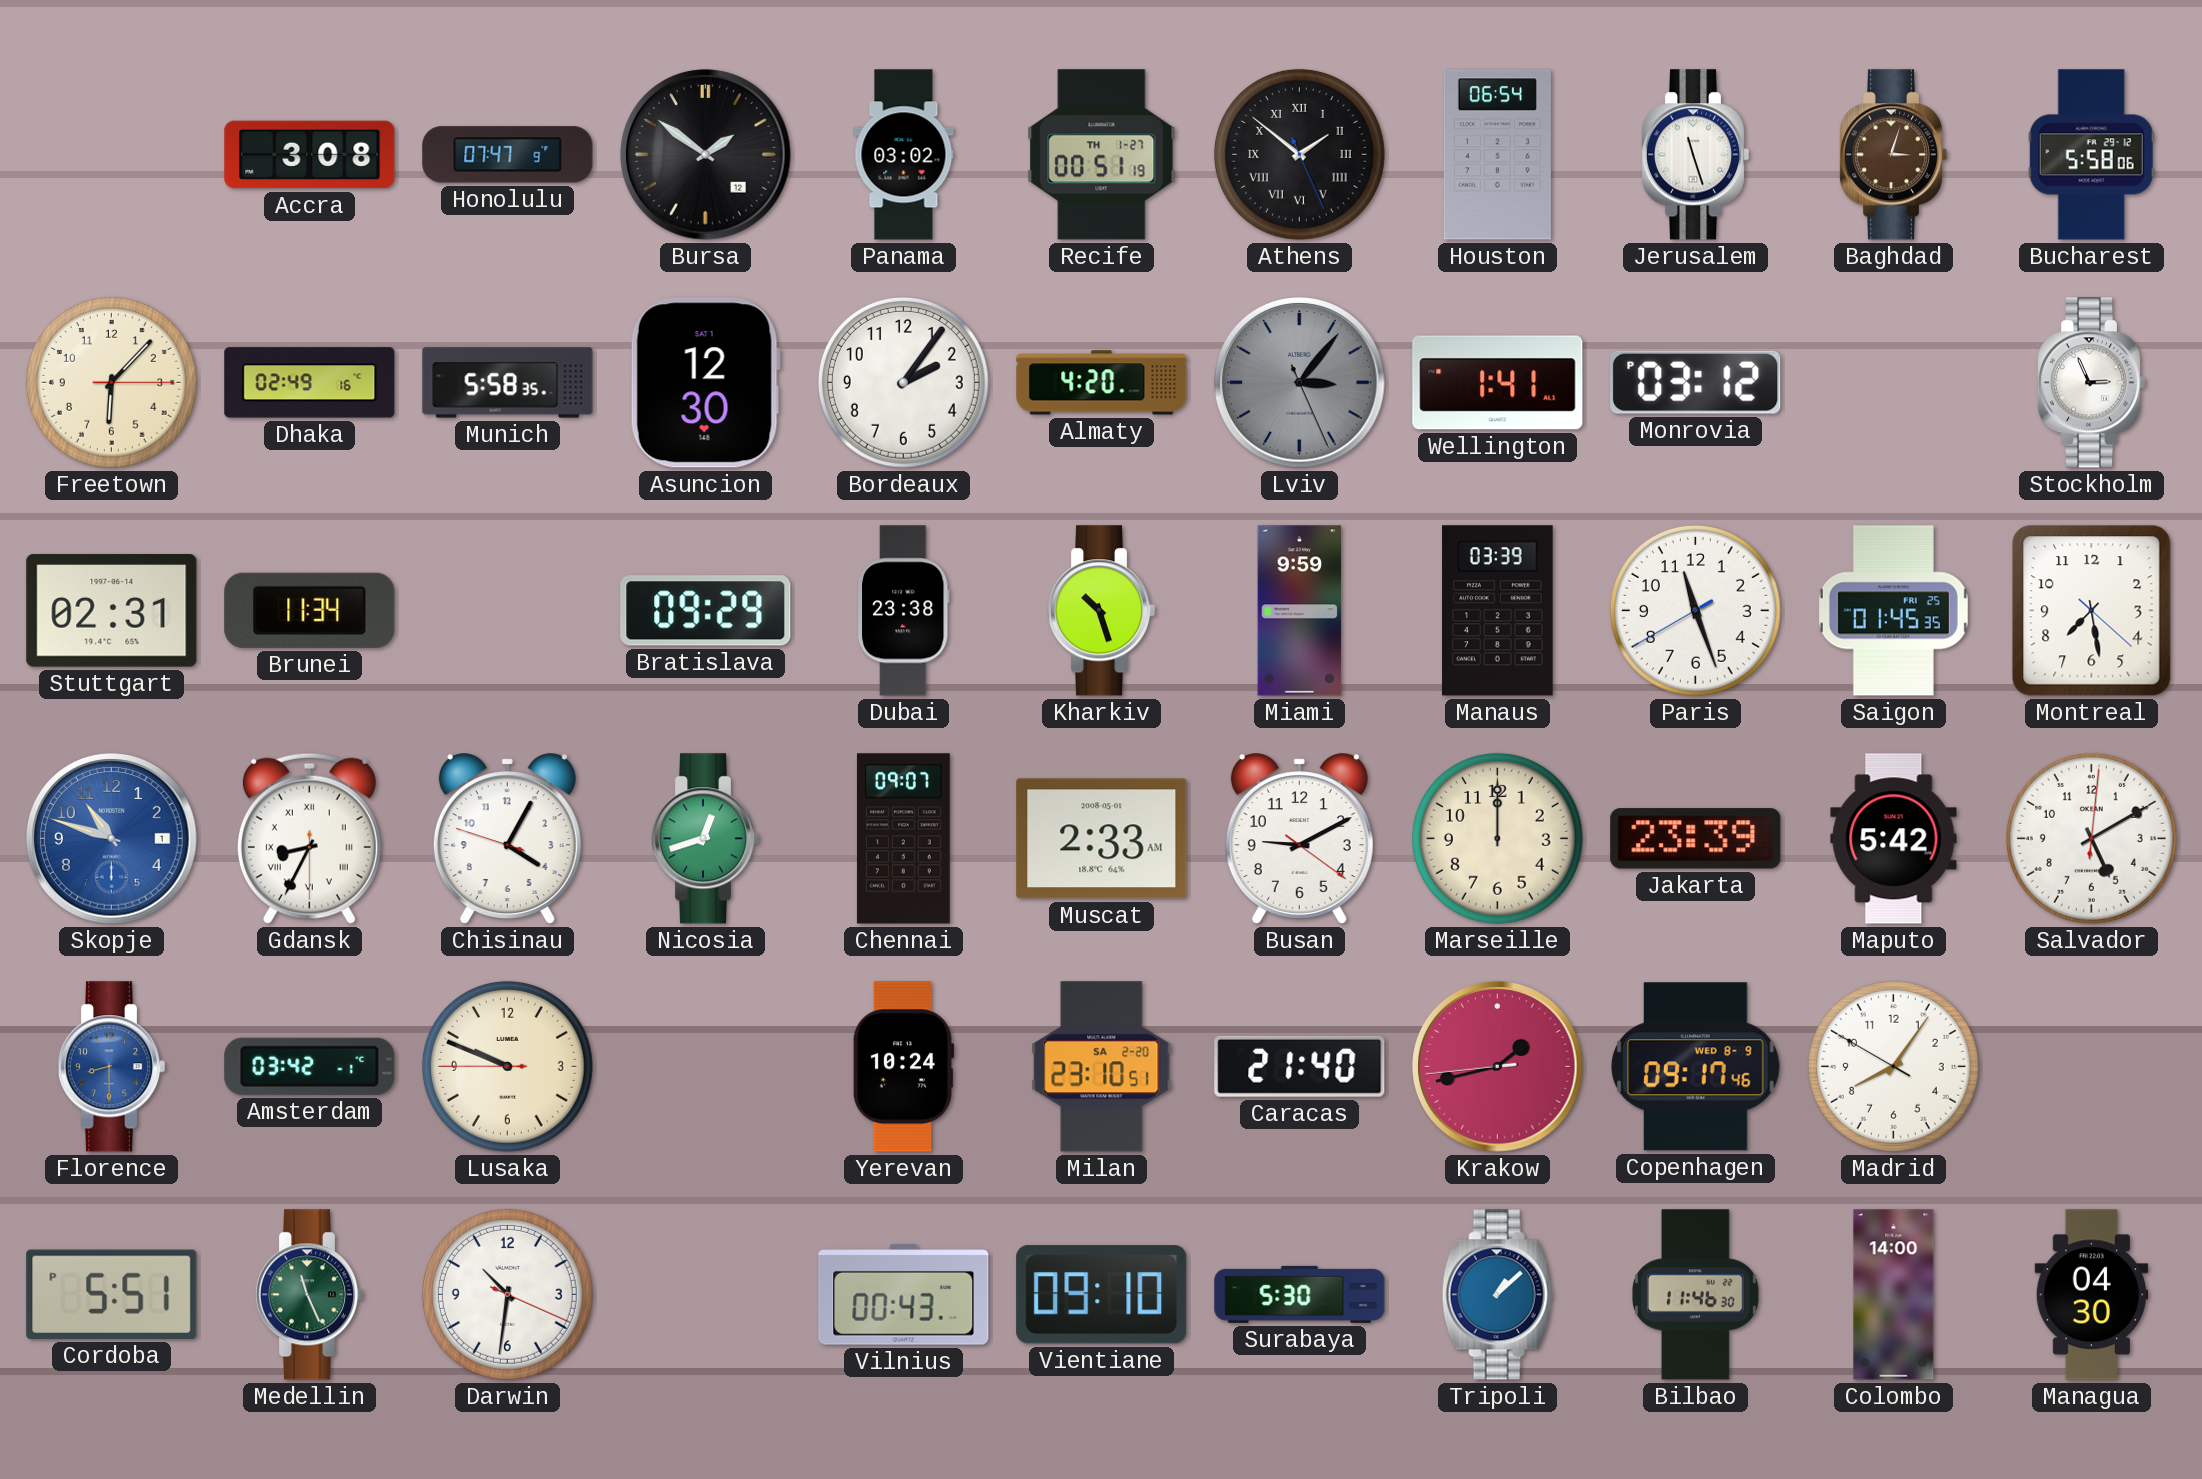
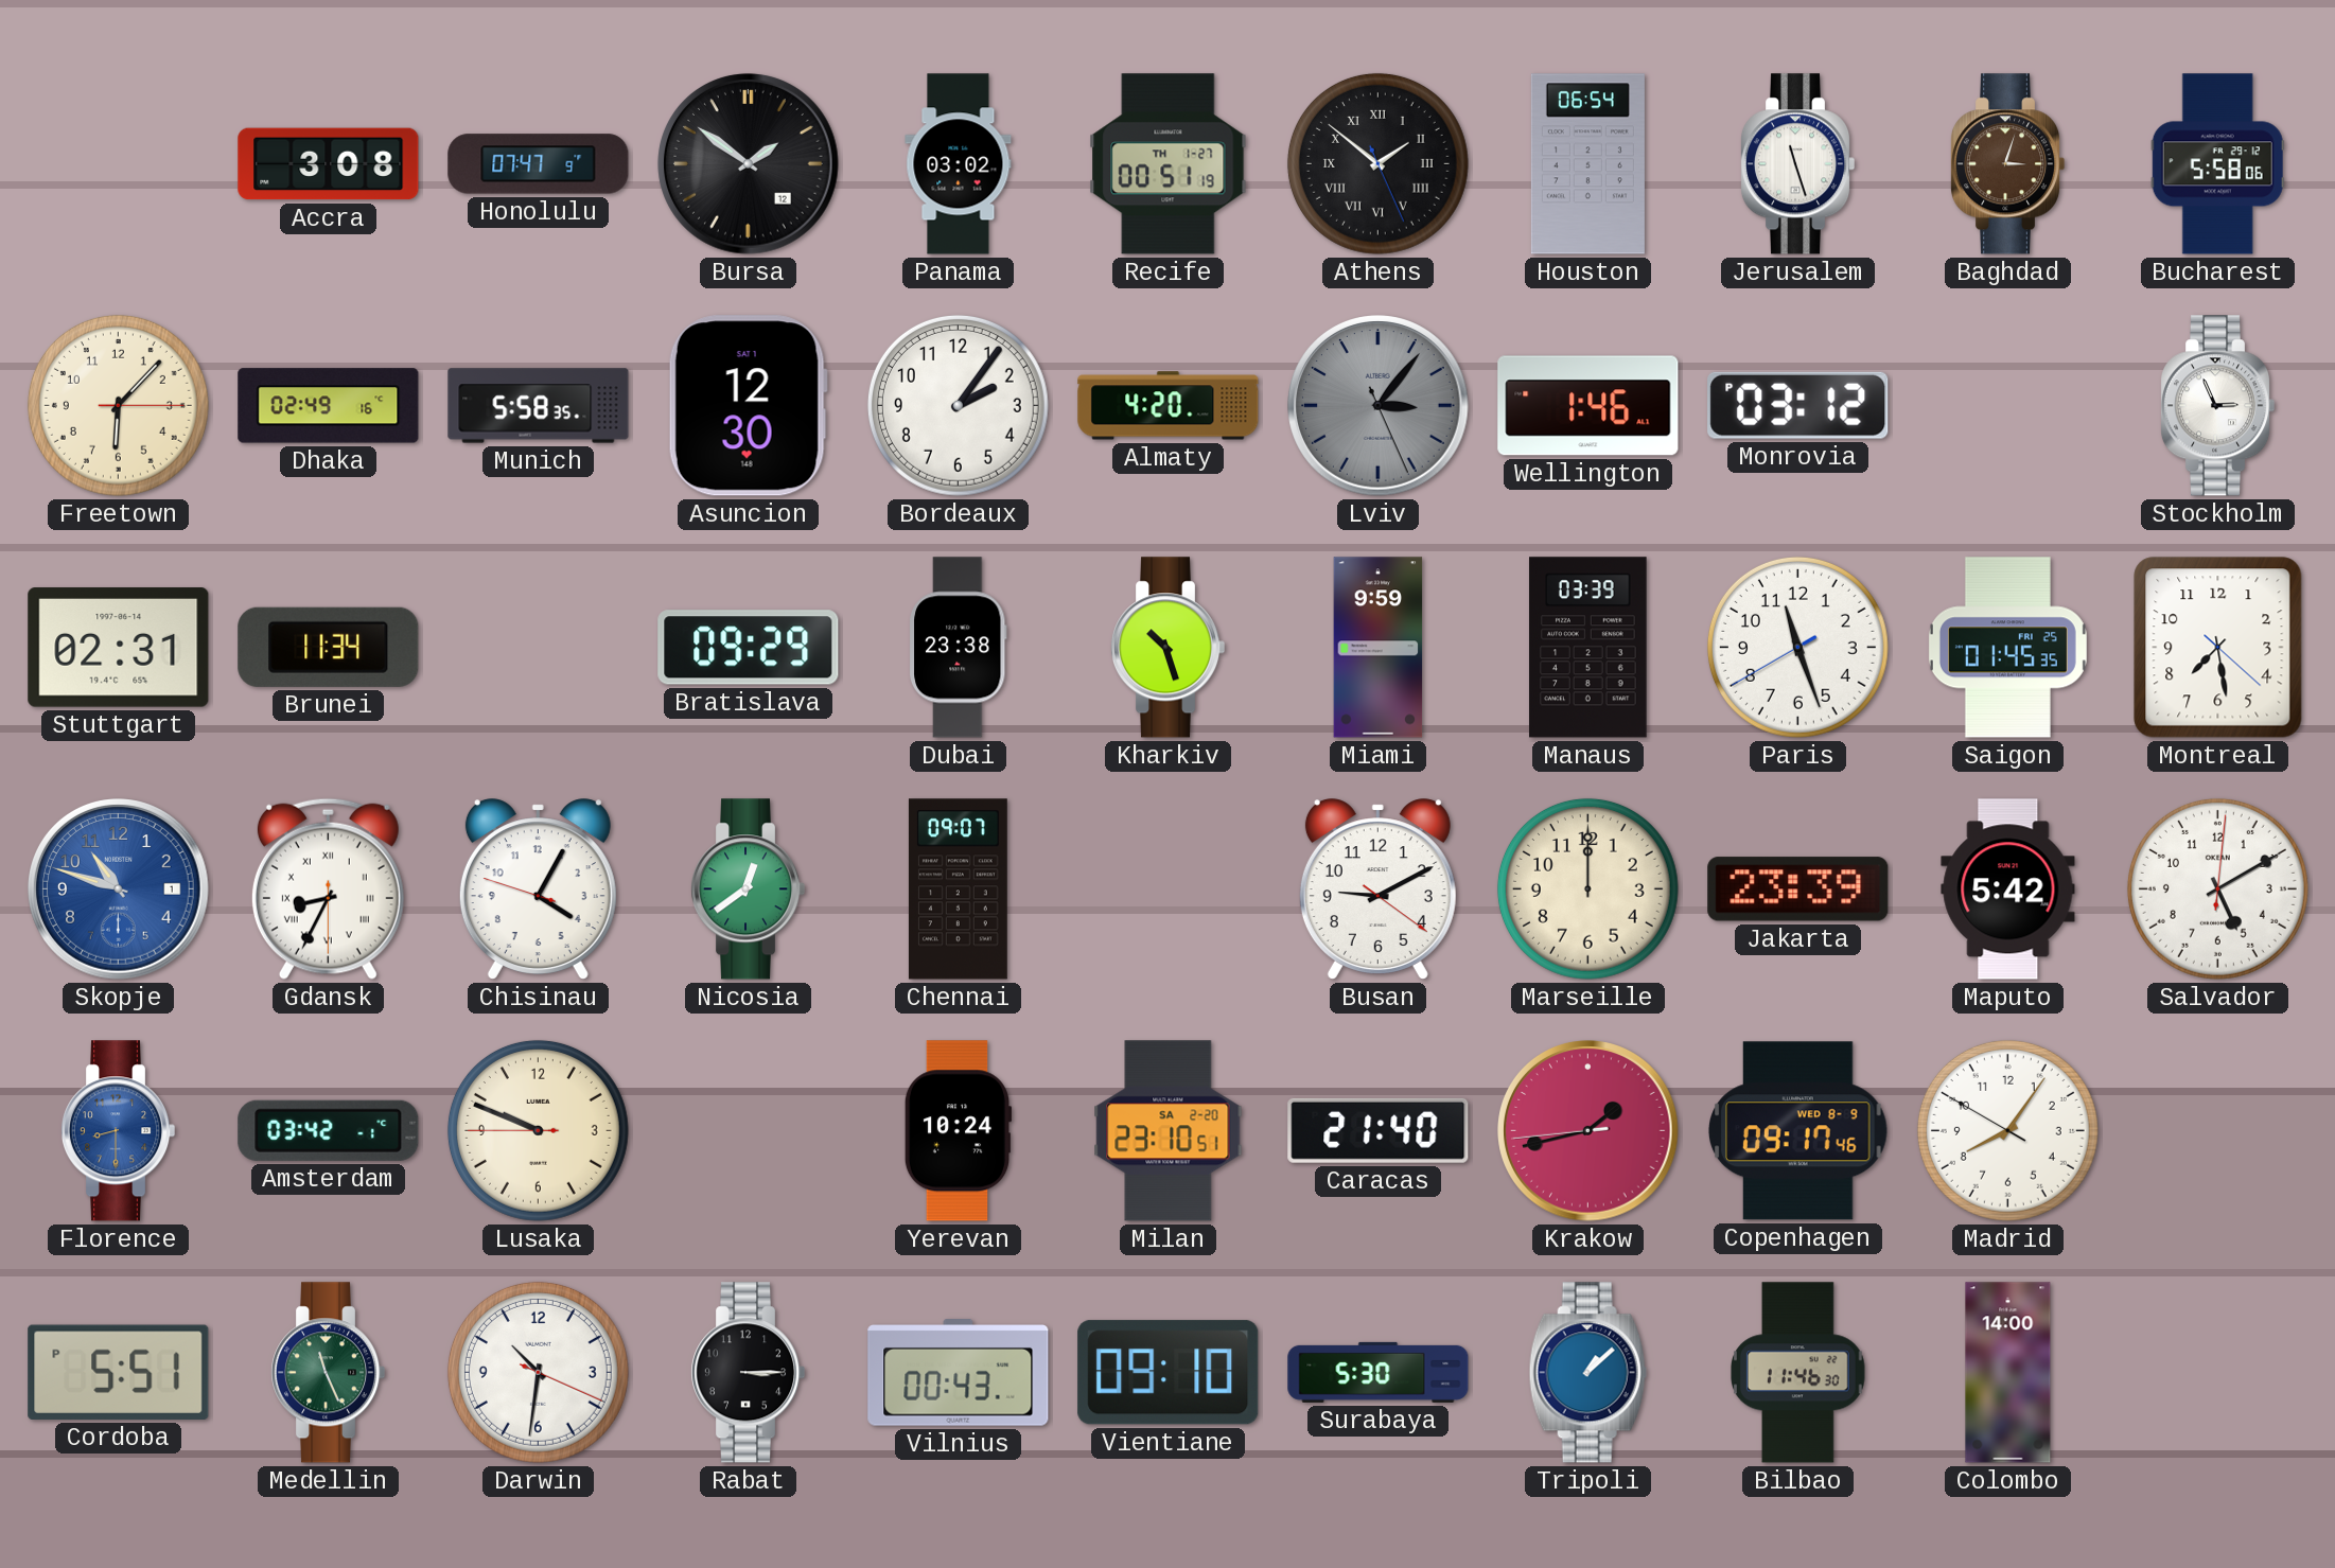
Wellington: 1:41 -> 1:46
Nicosia: 12:42 -> 12:39
Muscat: 2:33 -> none
Rabat: none -> 3:15
Managua: 04:30 -> none
